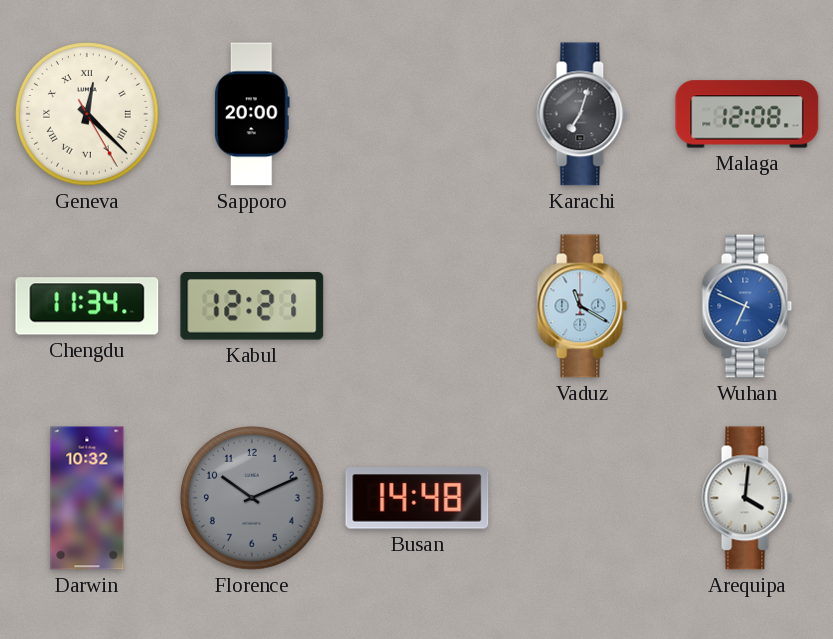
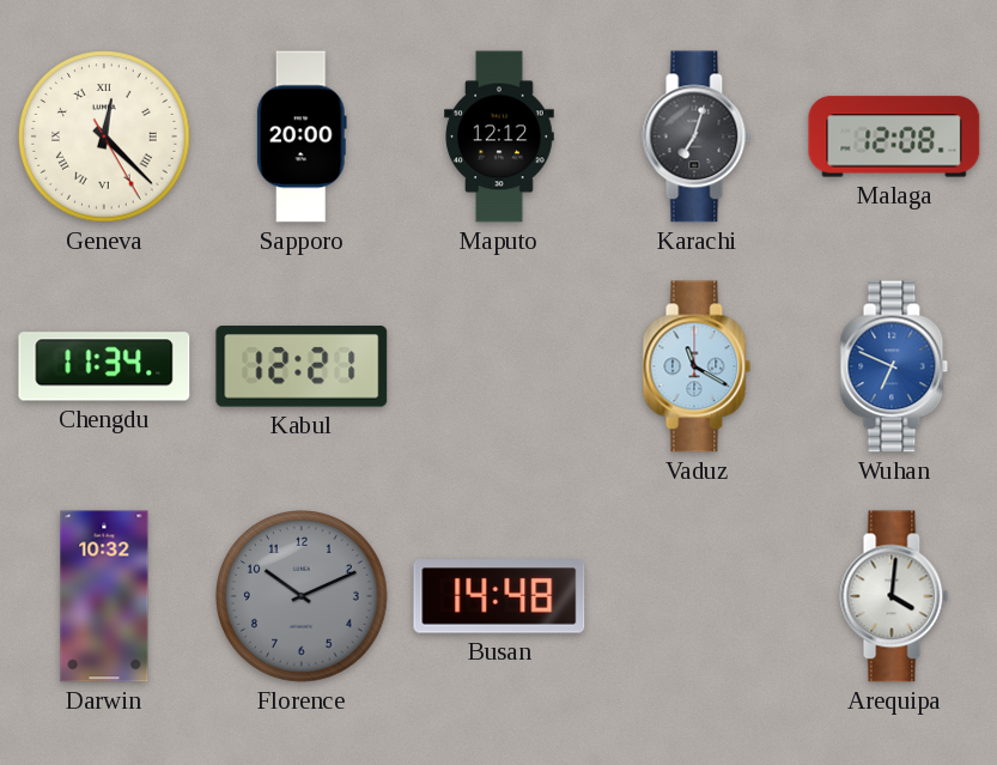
Maputo: none -> 12:12
